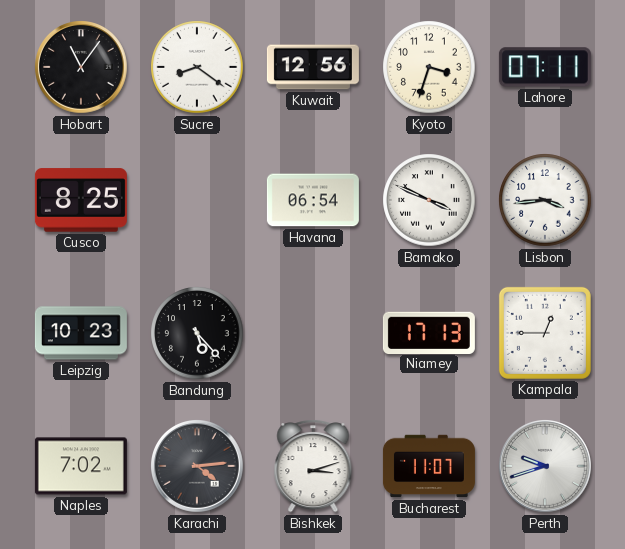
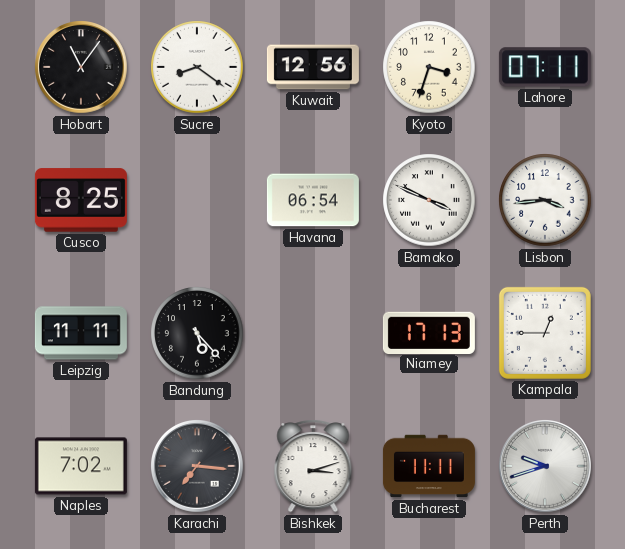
Leipzig: 10:23 -> 11:11
Karachi: 4:14 -> 7:16
Bucharest: 11:07 -> 11:11
